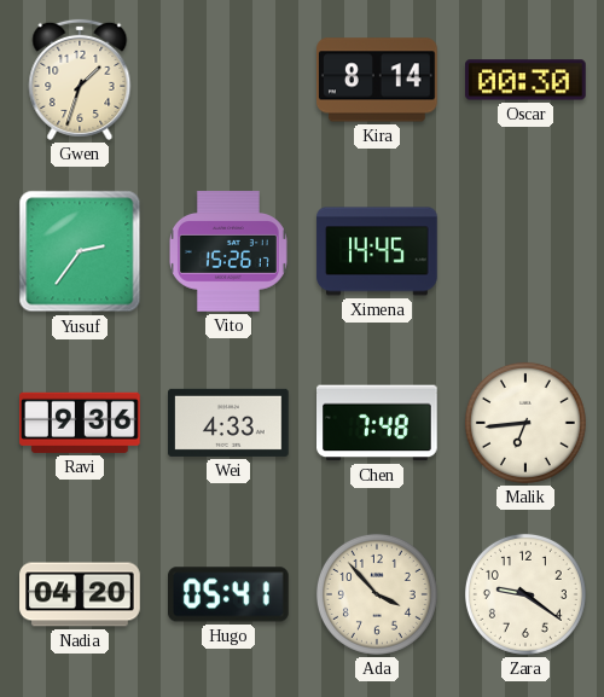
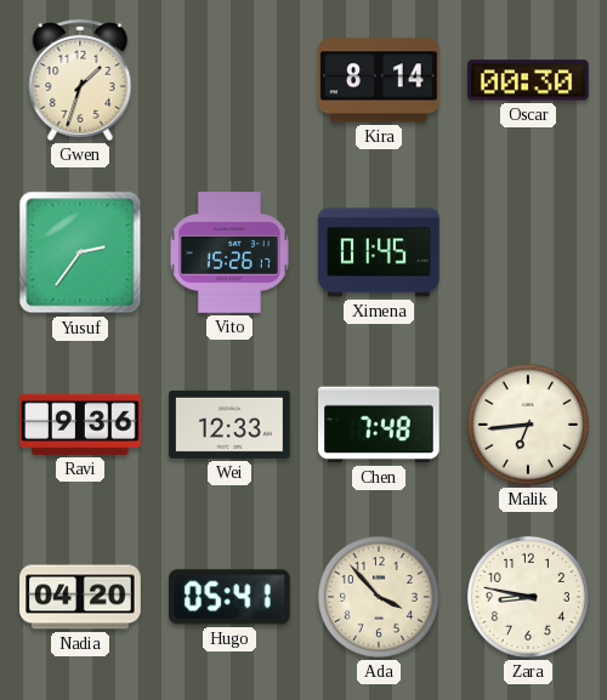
Ximena: 14:45 -> 01:45
Wei: 4:33 -> 12:33
Zara: 9:21 -> 8:47
